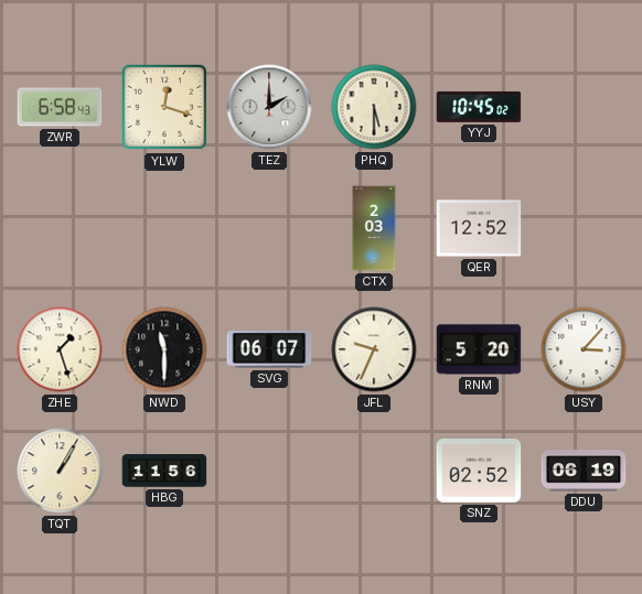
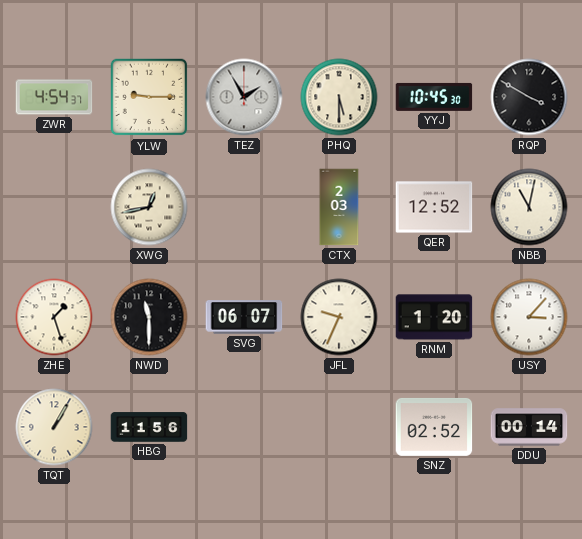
ZWR: 6:58 -> 4:54
YLW: 12:18 -> 9:15
TEZ: 2:00 -> 1:55
YYJ: 10:45:02 -> 10:45:30
RQP: none -> 3:50
XWG: none -> 12:43
NBB: none -> 11:02
RNM: 5:20 -> 1:20
DDU: 06:19 -> 00:14
